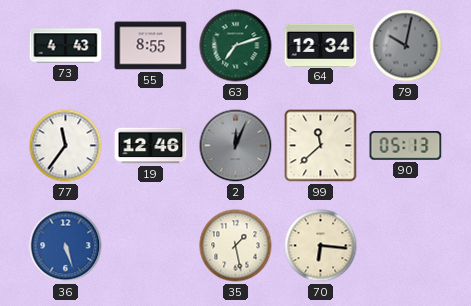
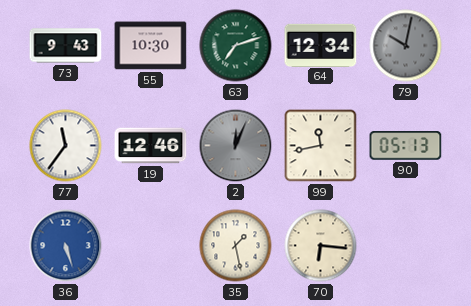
73: 4:43 -> 9:43
55: 8:55 -> 10:30
99: 11:38 -> 11:43
